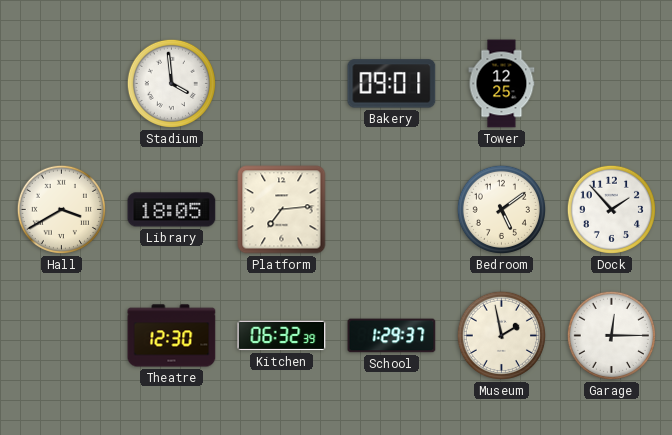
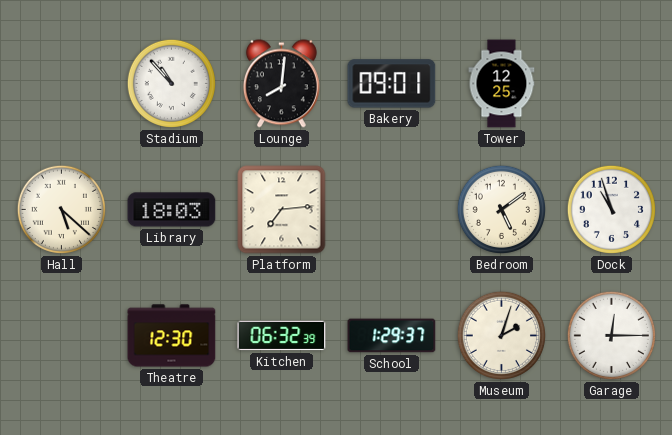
Stadium: 3:59 -> 10:53
Lounge: none -> 8:01
Hall: 3:40 -> 5:22
Library: 18:05 -> 18:03
Dock: 1:53 -> 10:57
Museum: 1:58 -> 2:03
